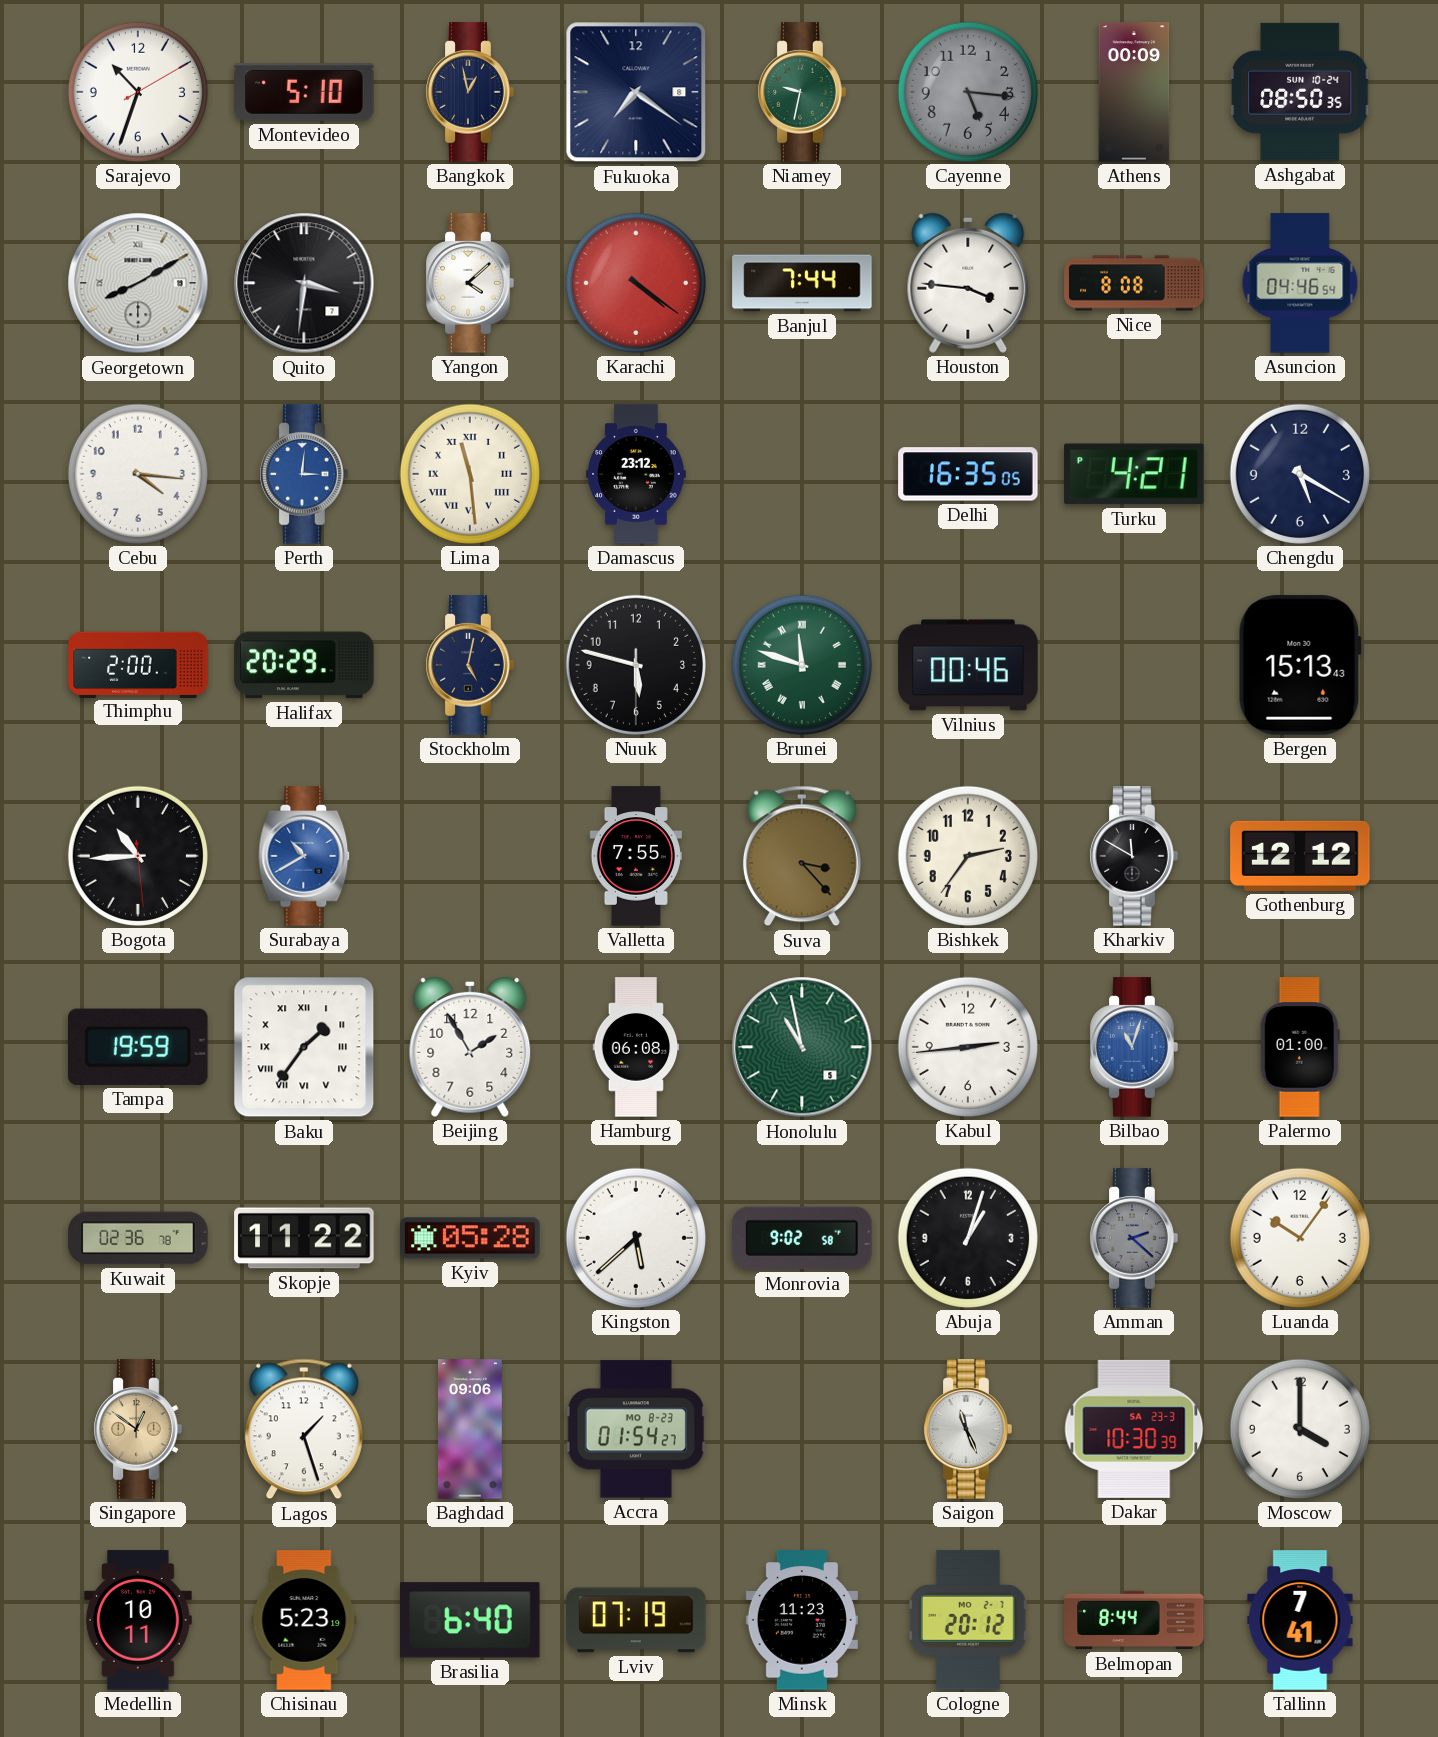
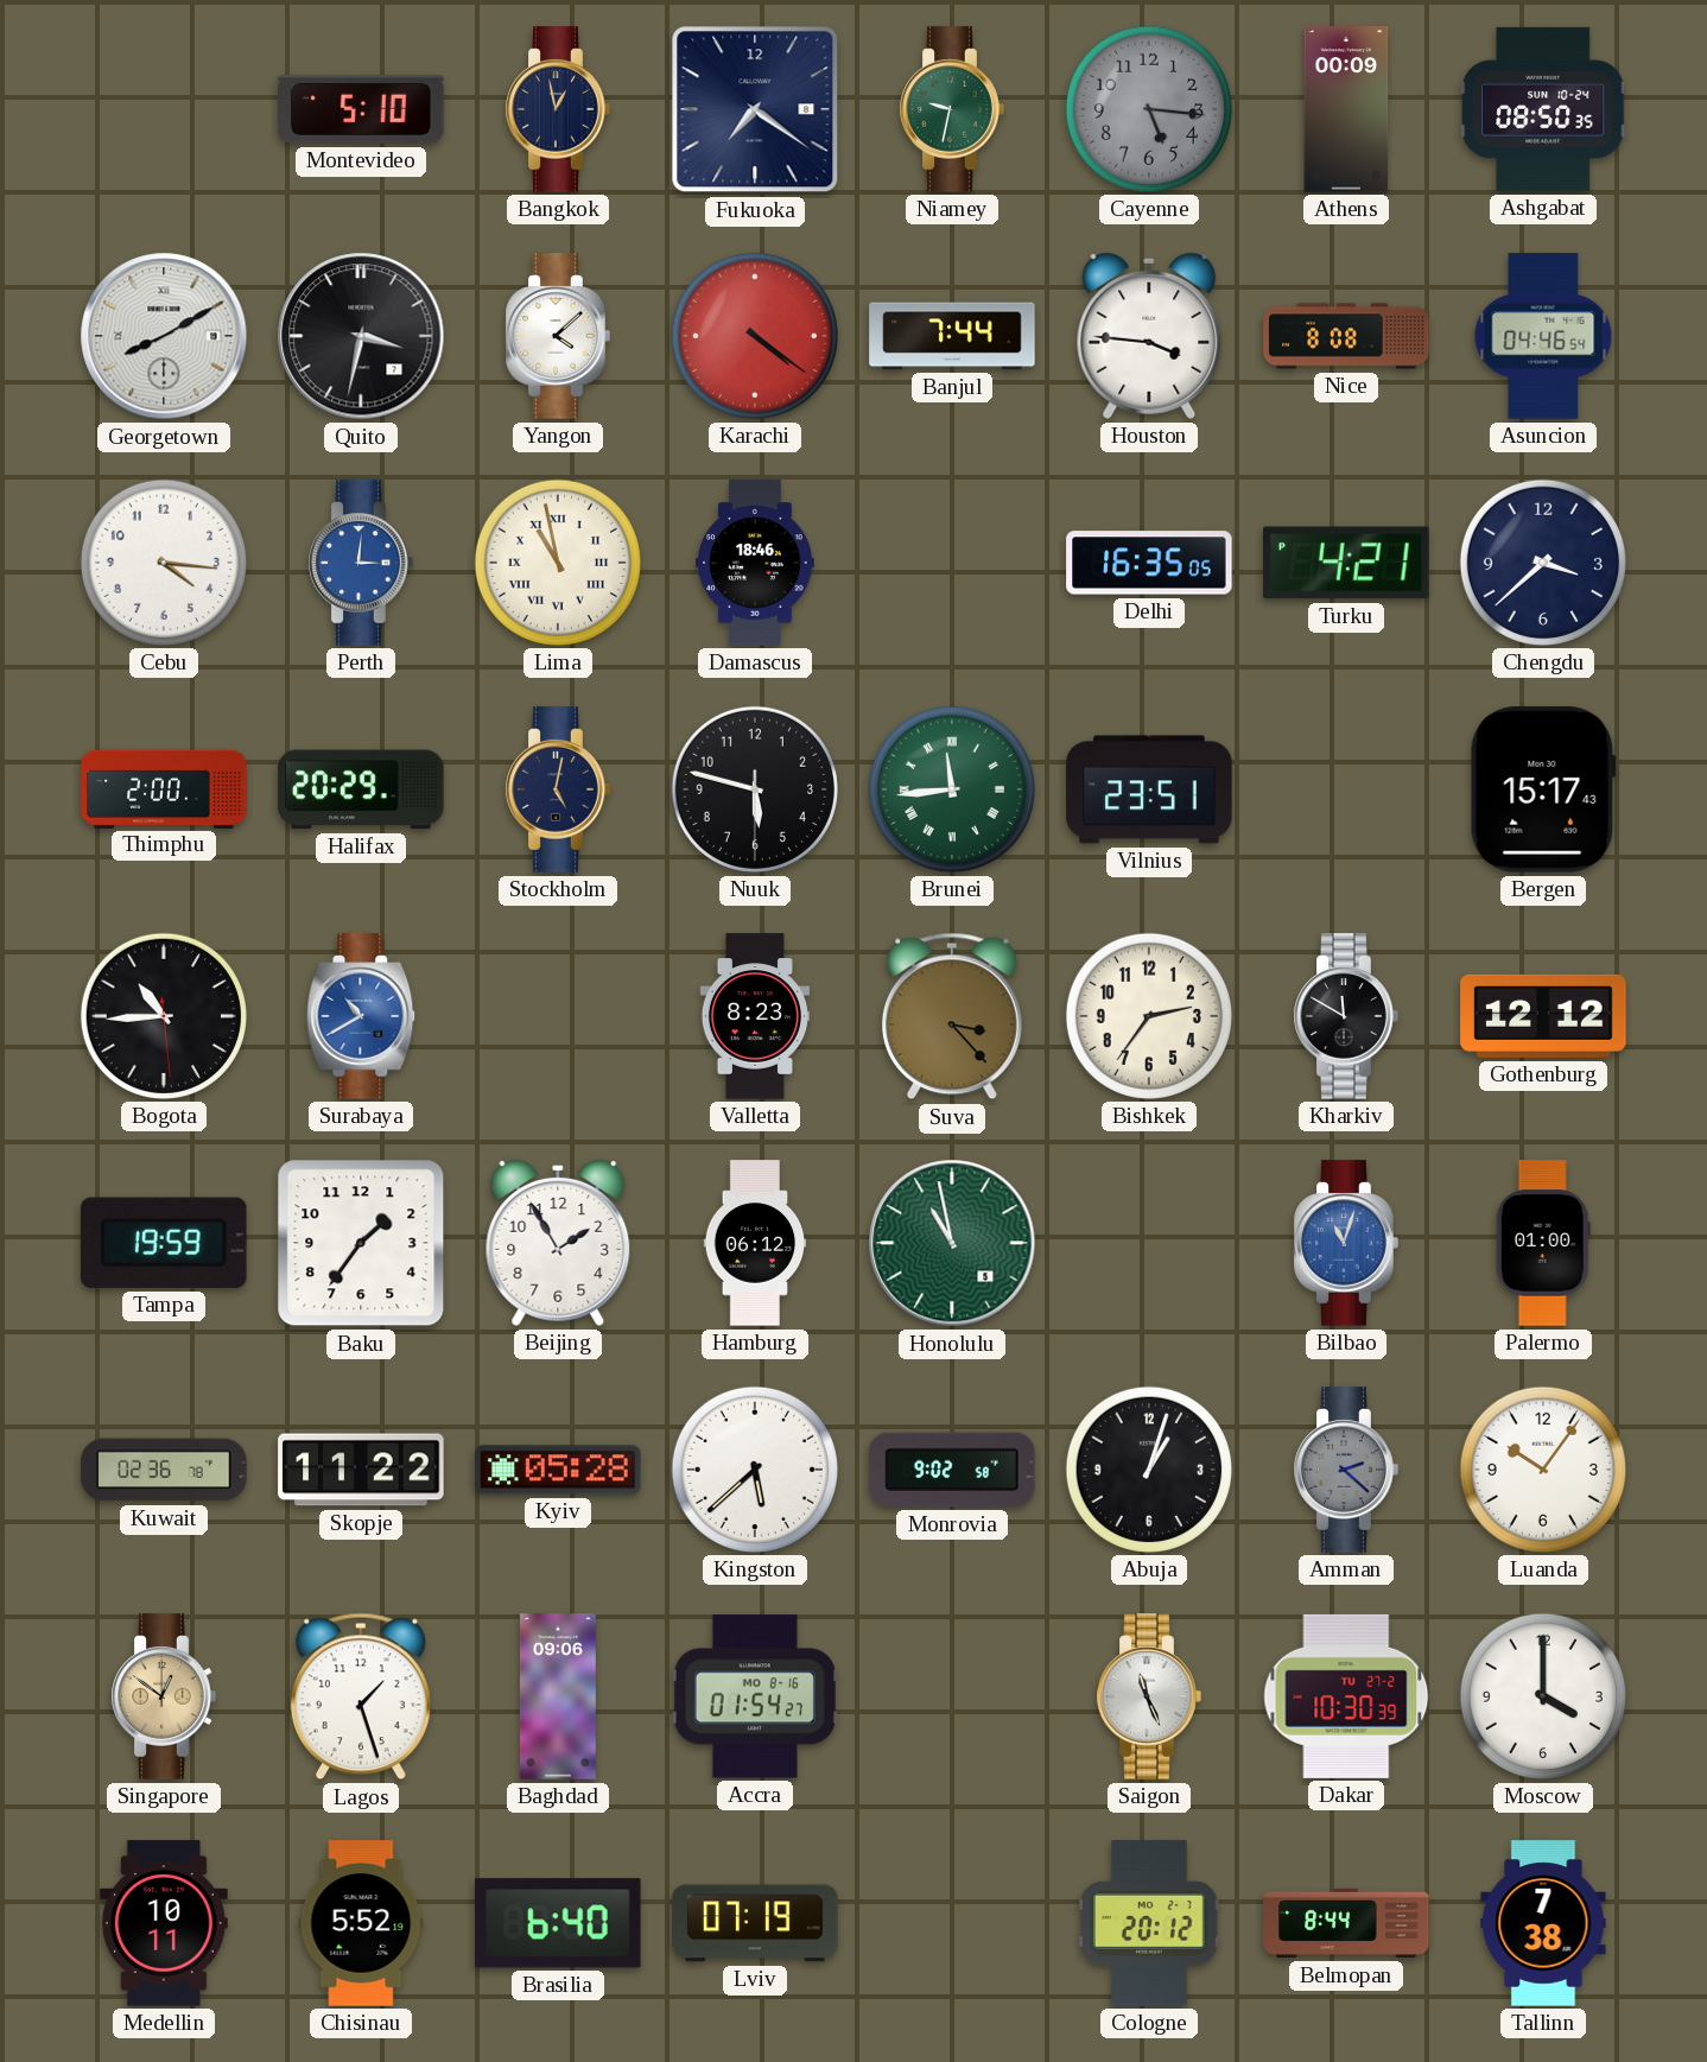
Sarajevo: 10:33 -> none
Quito: 3:31 -> 3:32
Lima: 11:29 -> 10:58
Damascus: 23:12 -> 18:46
Chengdu: 5:20 -> 3:38
Brunei: 11:48 -> 11:44
Vilnius: 00:46 -> 23:51
Bergen: 15:13 -> 15:17
Valletta: 7:55 -> 8:23
Baku numerals: Roman -> Arabic
Hamburg: 06:08 -> 06:12
Kabul: 2:44 -> none
Accra date: MO 8-23 -> MO 8-16
Dakar date: SA 23-3 -> TU 27-2
Chisinau: 5:23 -> 5:52
Minsk: 11:23 -> none
Tallinn: 7:41 -> 7:38
